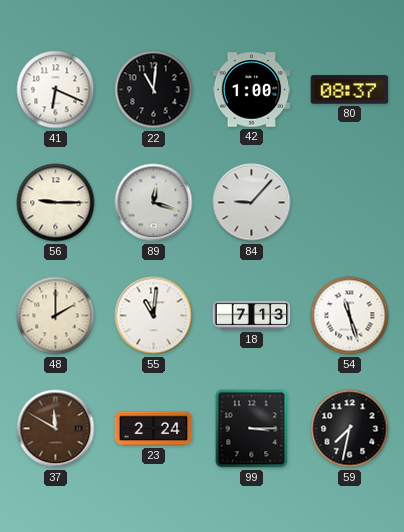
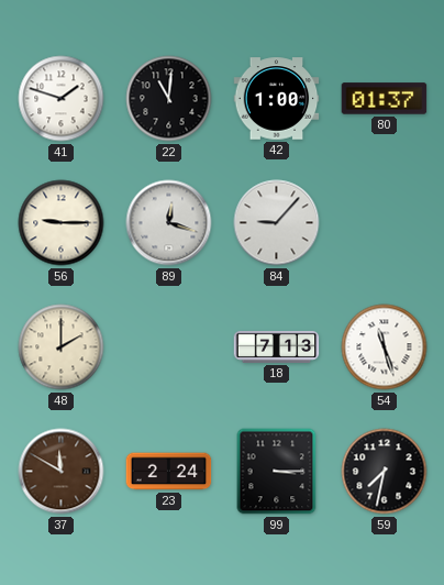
41: 6:19 -> 1:48
80: 08:37 -> 01:37
55: 11:01 -> none
